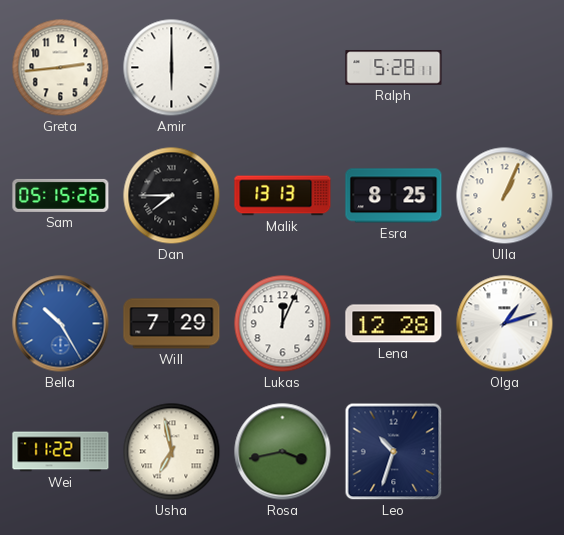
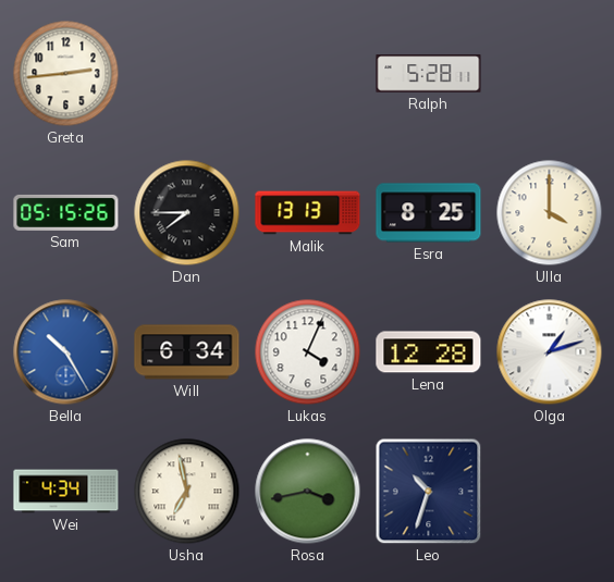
Amir: 6:00 -> none
Ulla: 1:04 -> 4:00
Will: 7:29 -> 6:34
Lukas: 12:04 -> 4:04
Wei: 11:22 -> 4:34
